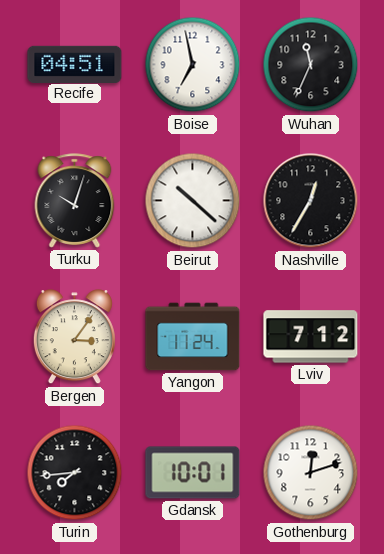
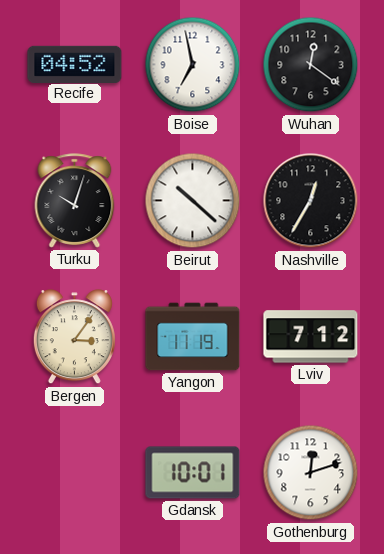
Recife: 04:51 -> 04:52
Wuhan: 11:34 -> 12:21
Yangon: 11:24 -> 11:19
Turin: 7:44 -> none
